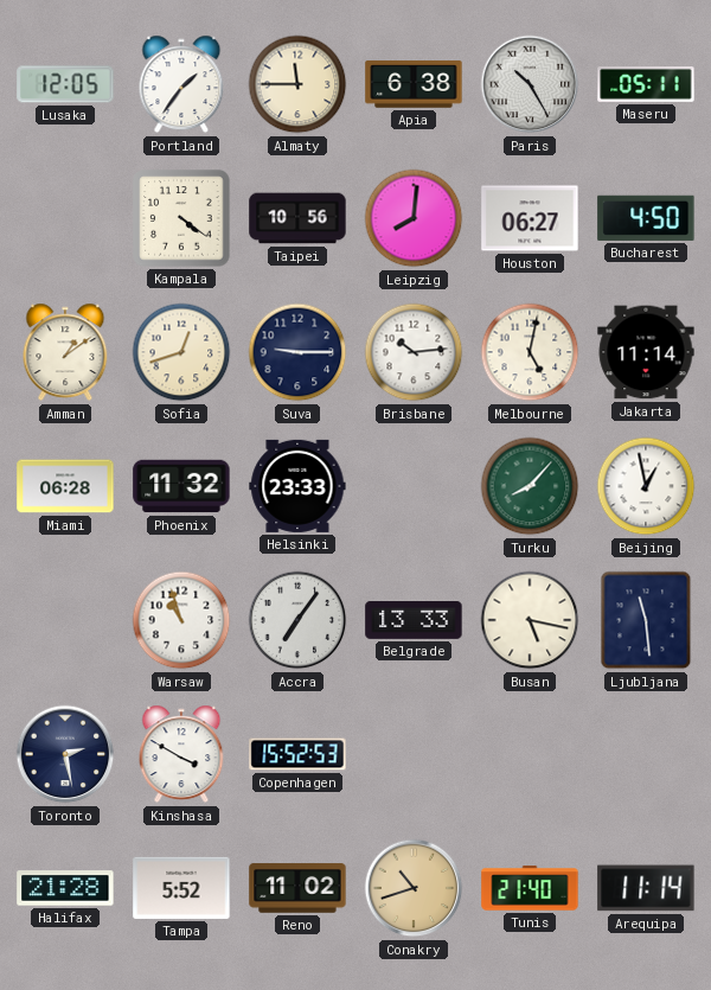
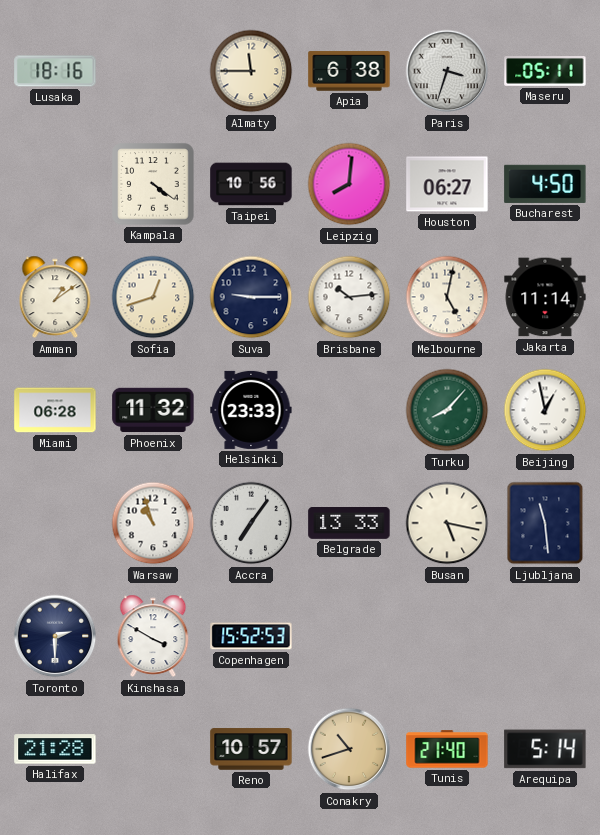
Lusaka: 12:05 -> 18:16
Portland: 1:36 -> none
Paris: 10:25 -> 3:33
Toronto: 2:28 -> 2:30
Tampa: 5:52 -> none
Reno: 11:02 -> 10:57
Arequipa: 11:14 -> 5:14
